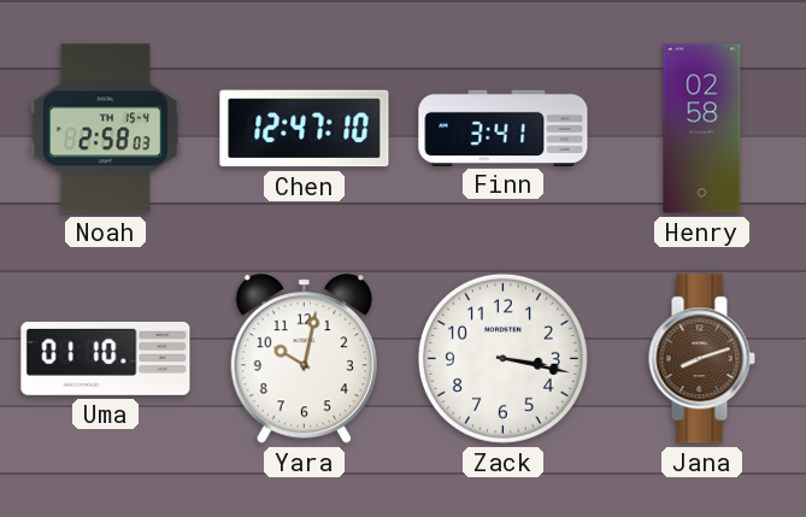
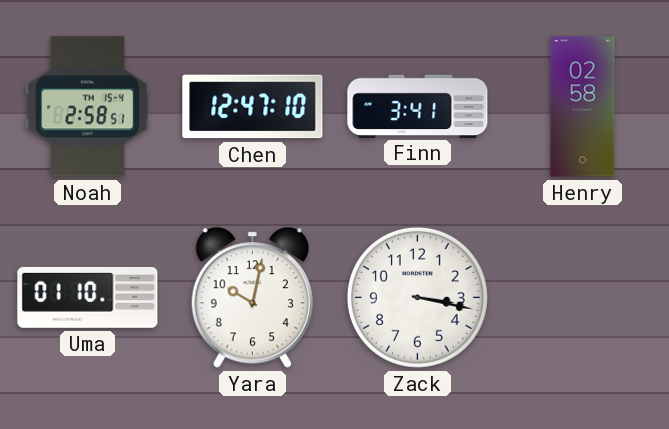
Noah: 2:58:03 -> 2:58:51
Jana: 8:12 -> none
